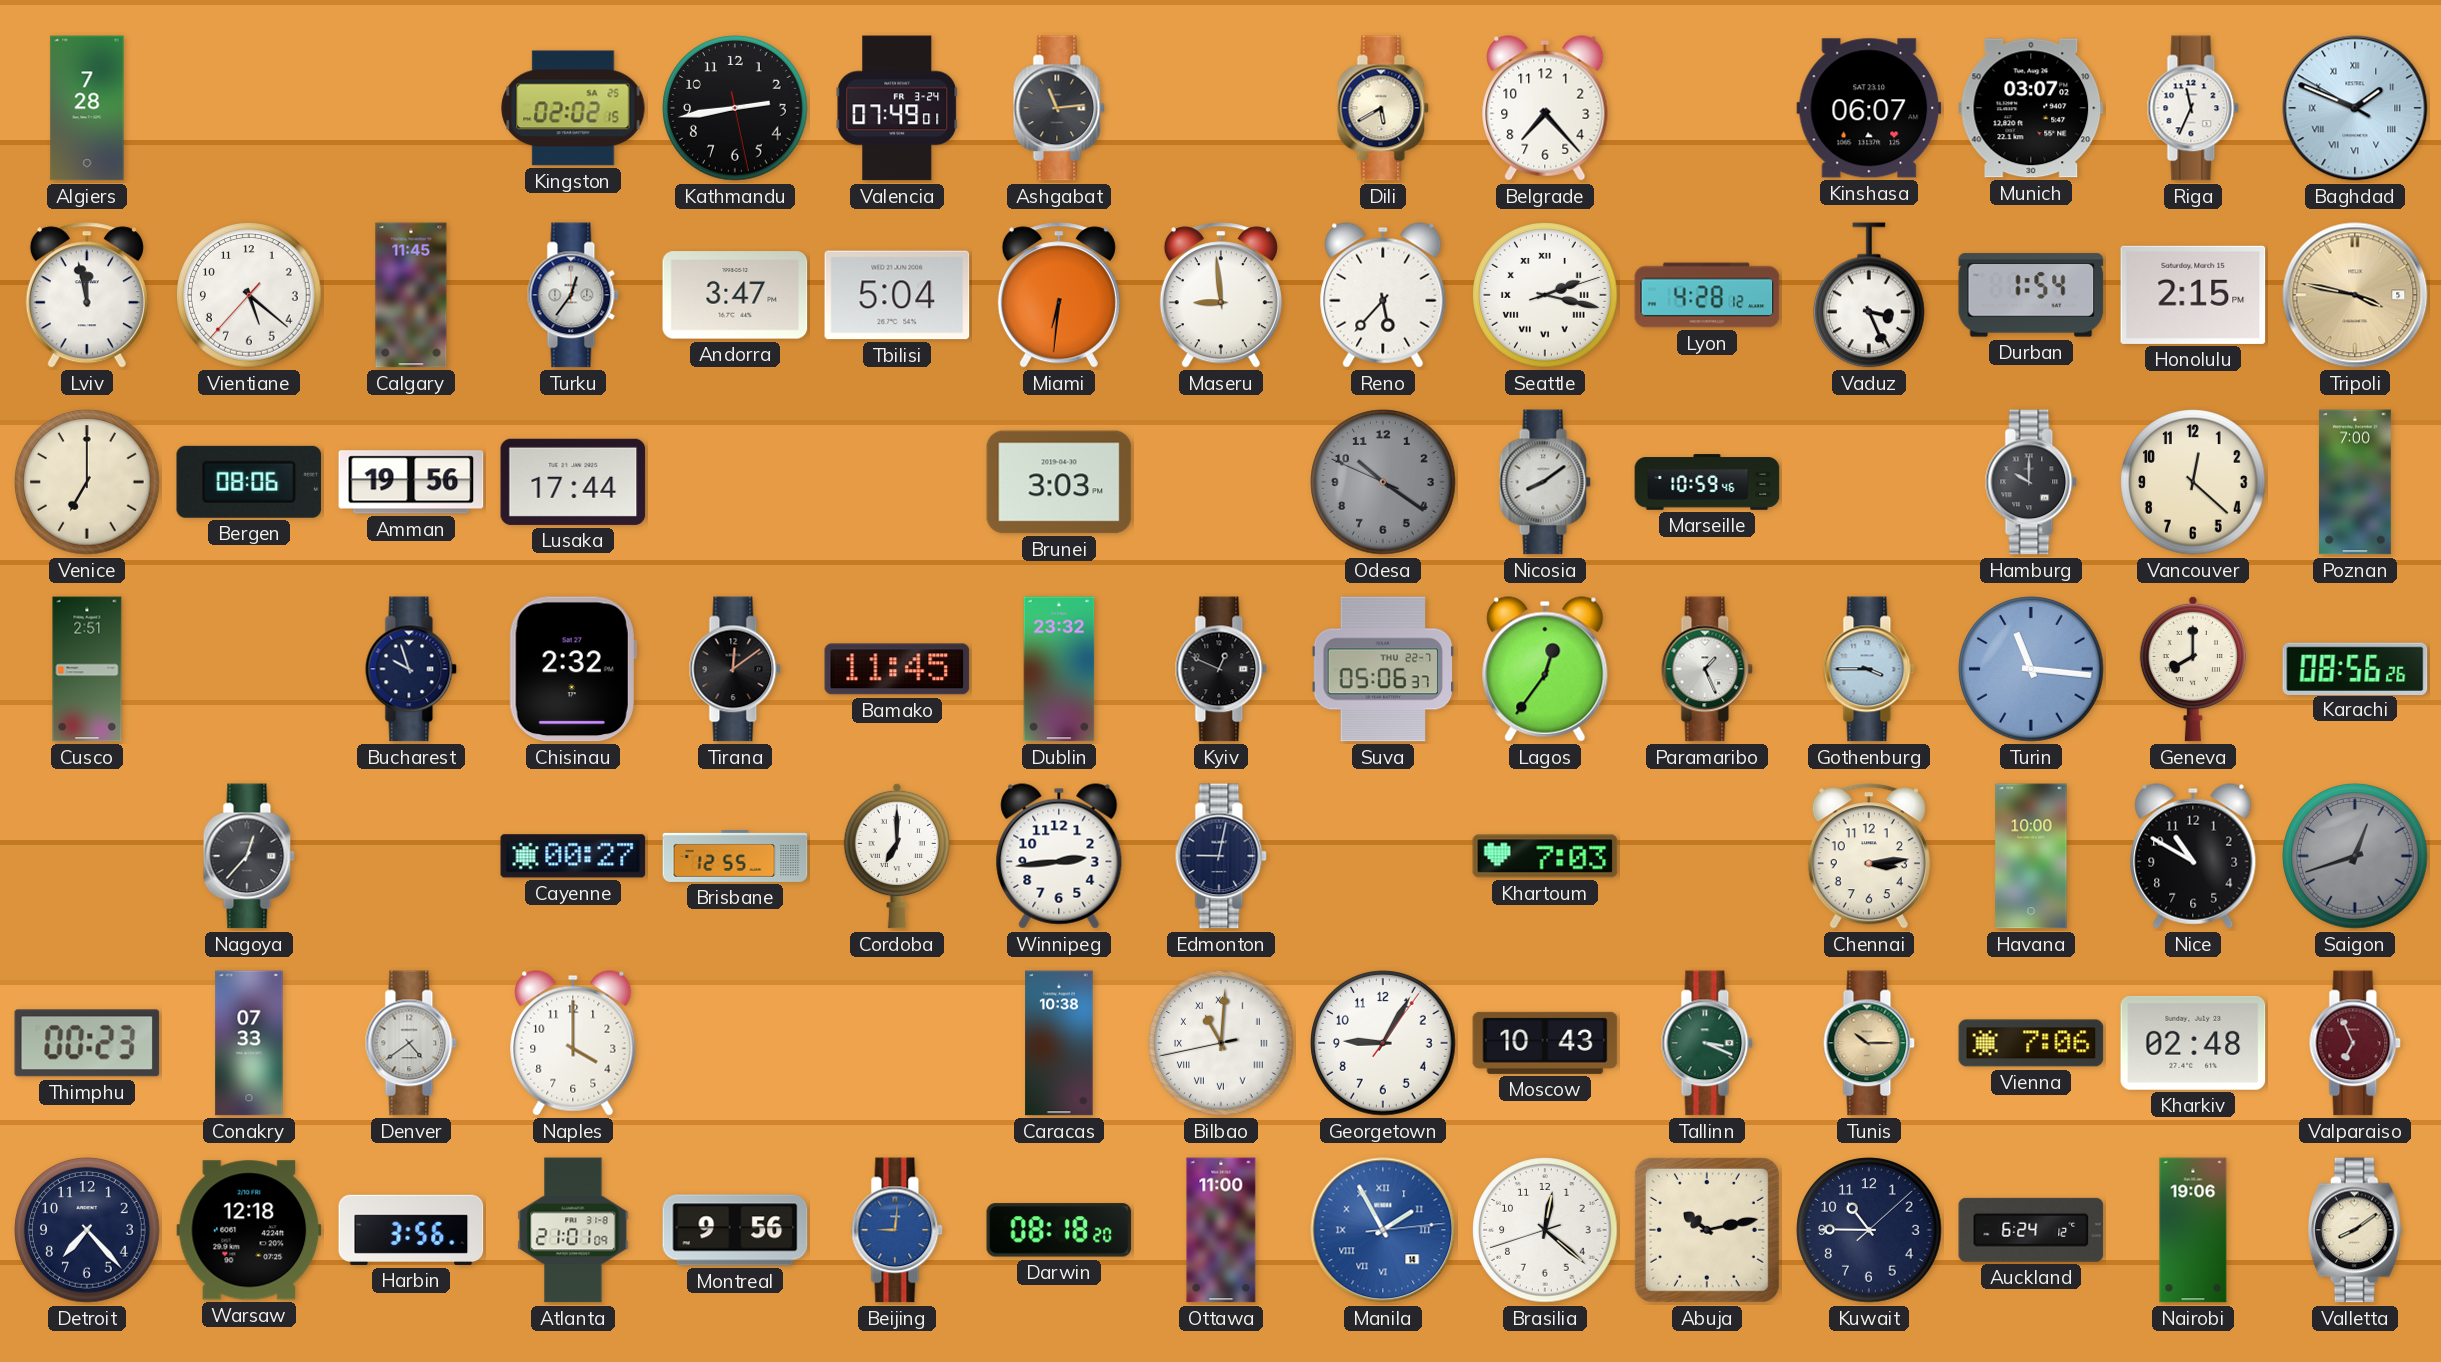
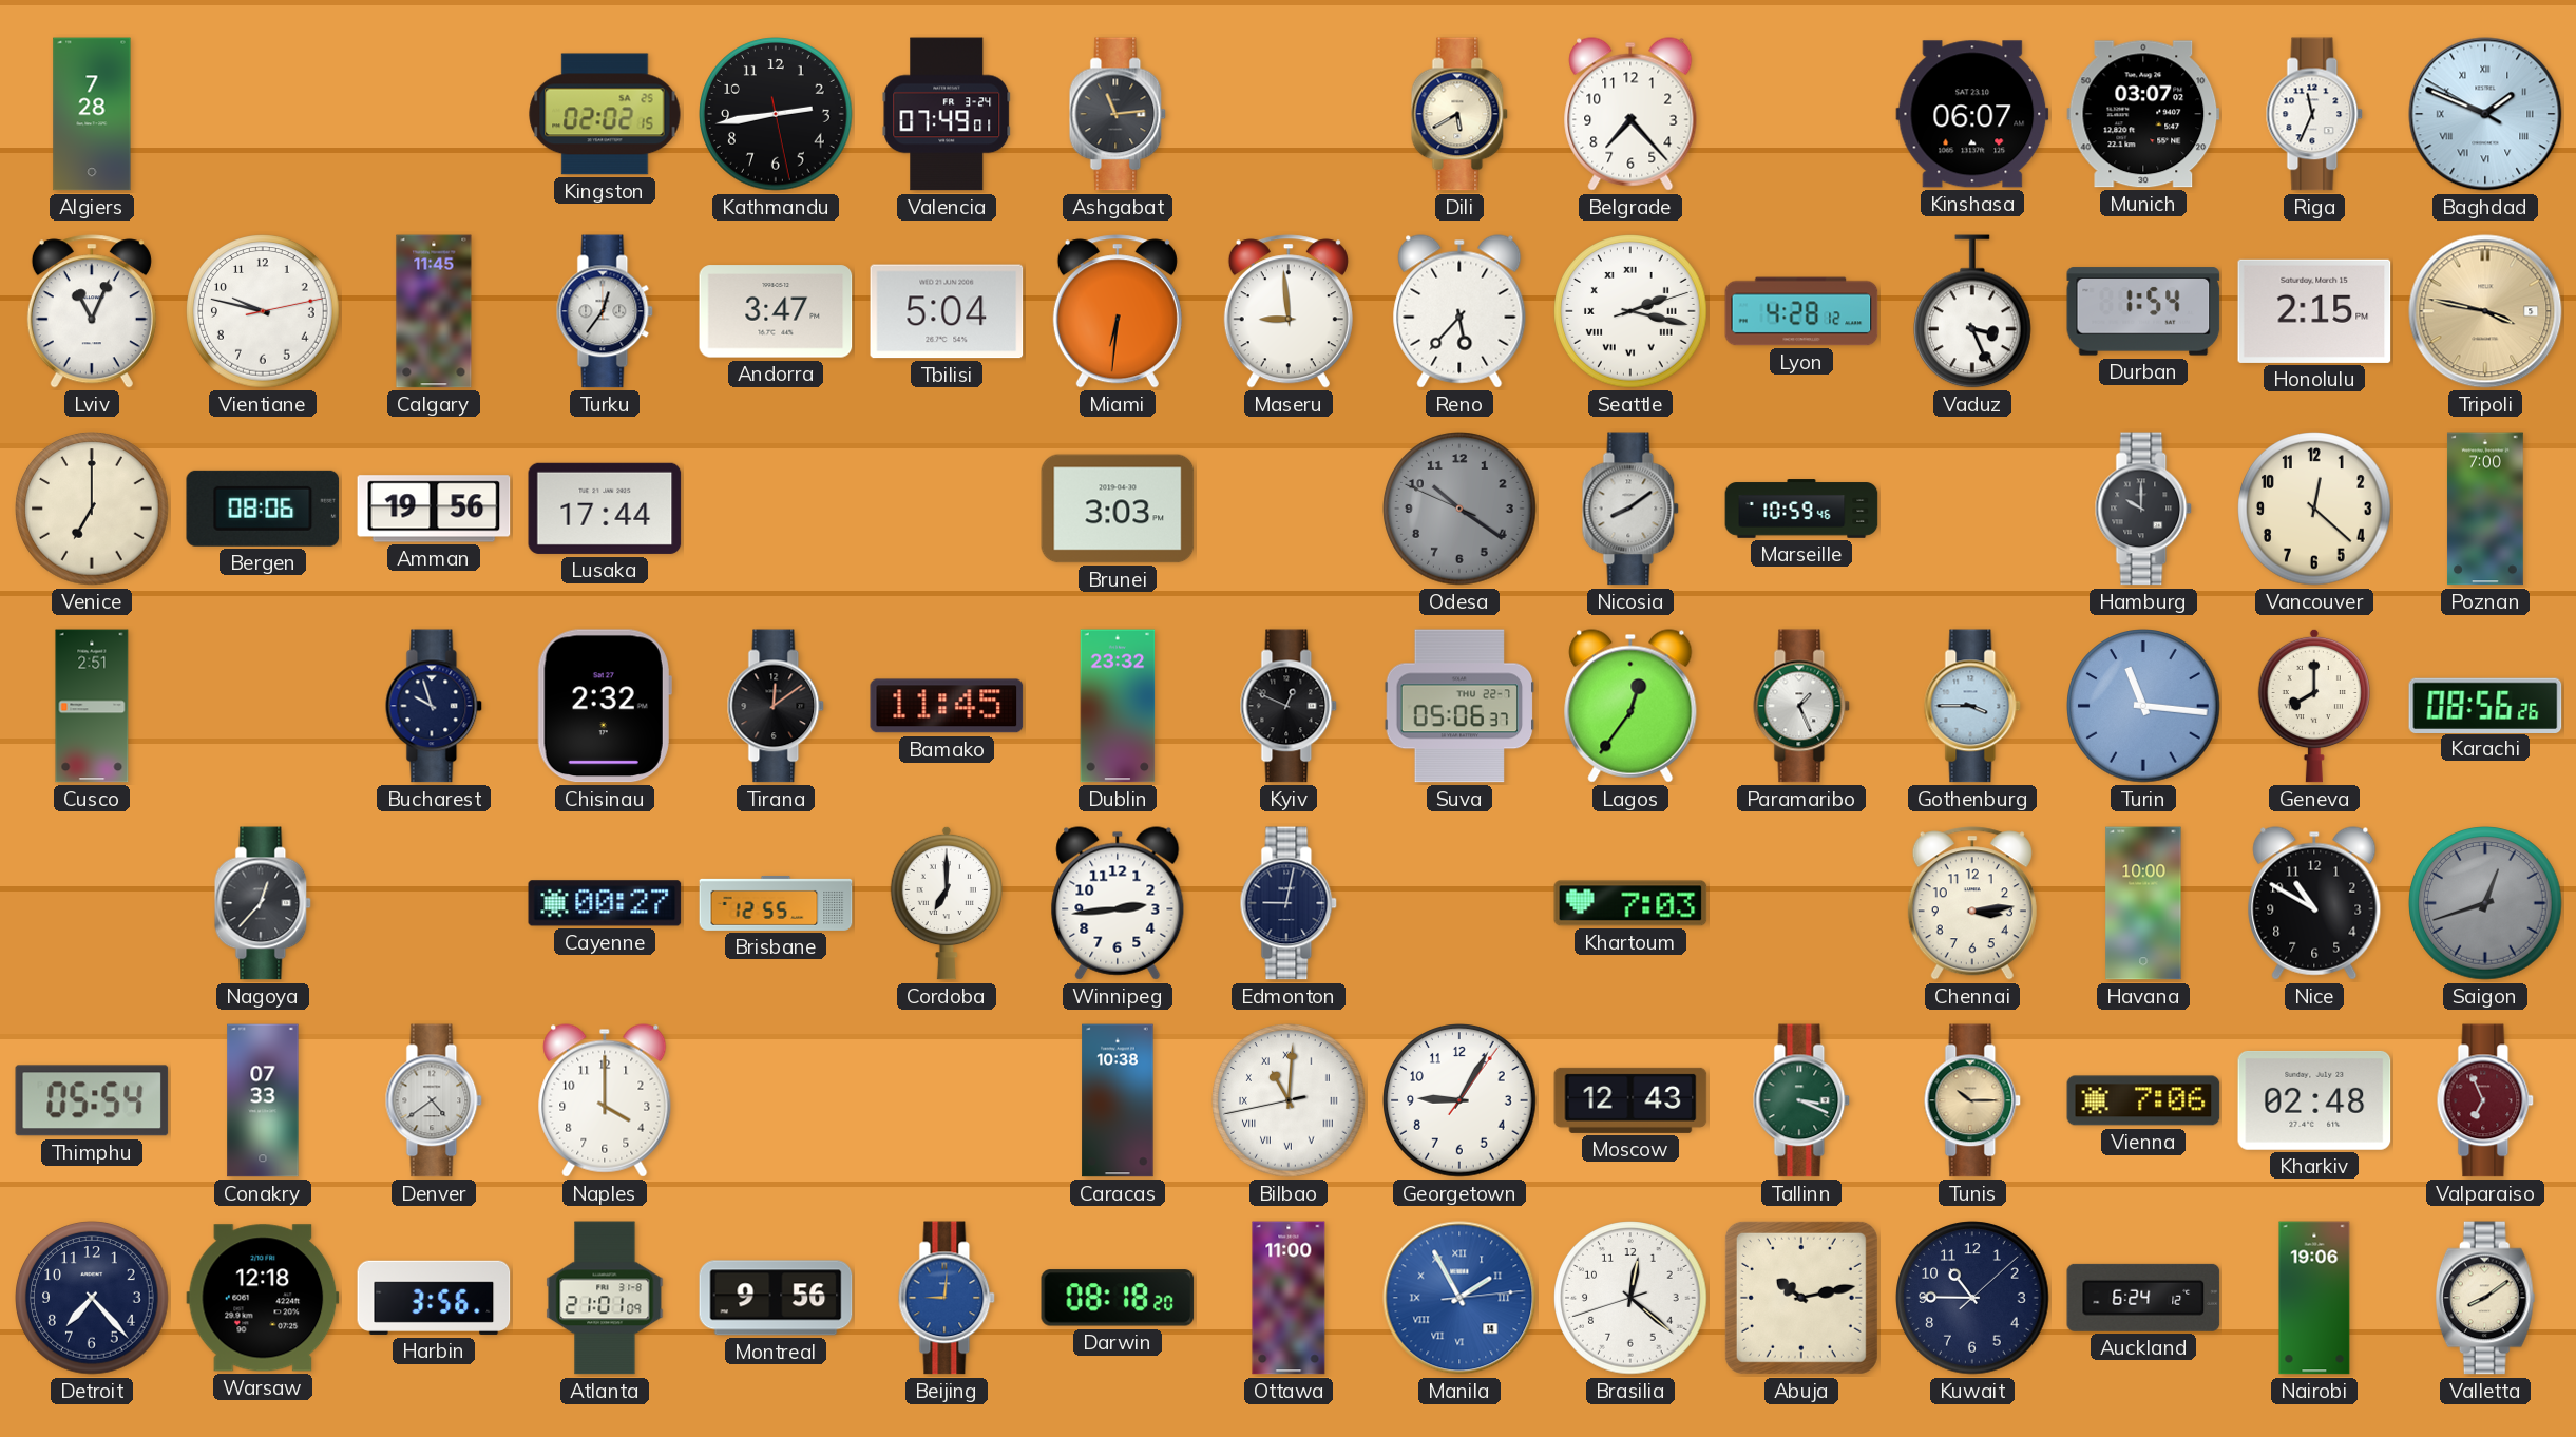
Lviv: 11:58 -> 11:04
Vientiane: 5:21 -> 9:47
Thimphu: 00:23 -> 05:54
Moscow: 10:43 -> 12:43
